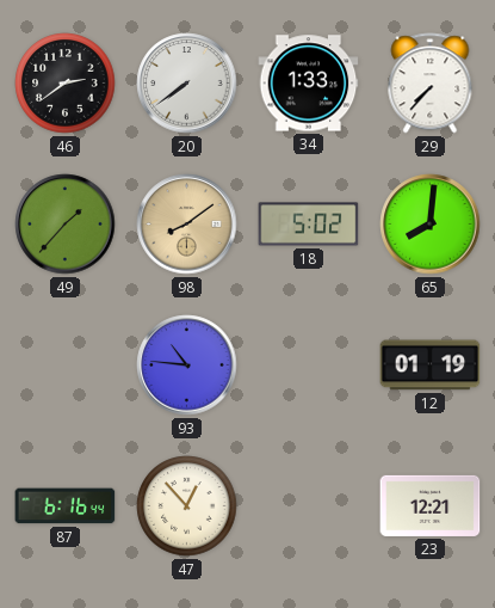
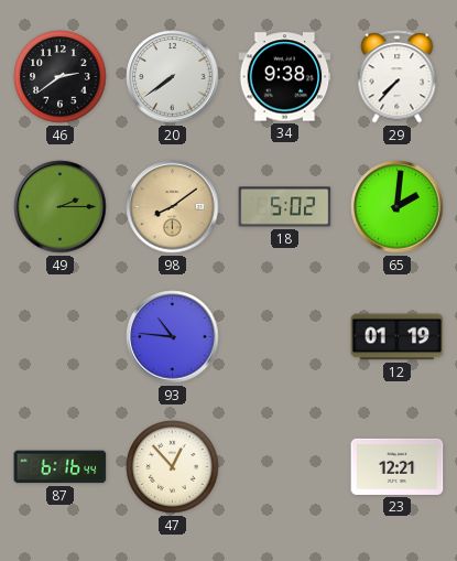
34: 1:33 -> 9:38
49: 1:37 -> 2:15
65: 8:01 -> 2:01
